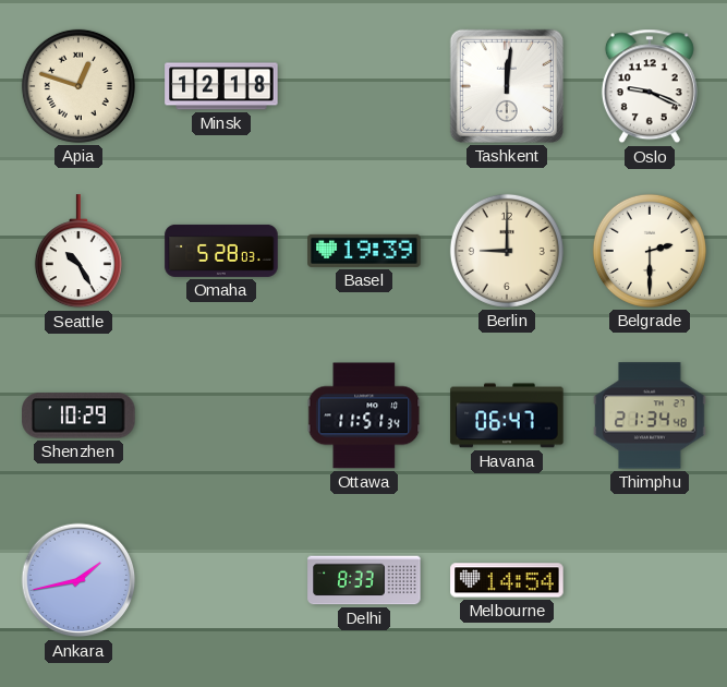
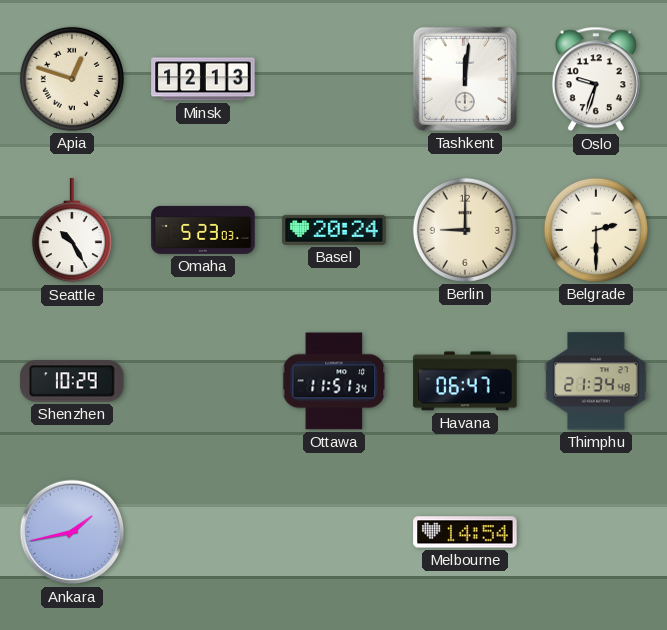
Minsk: 12:18 -> 12:13
Oslo: 9:19 -> 9:33
Omaha: 5:28 -> 5:23
Basel: 19:39 -> 20:24
Delhi: 8:33 -> none
